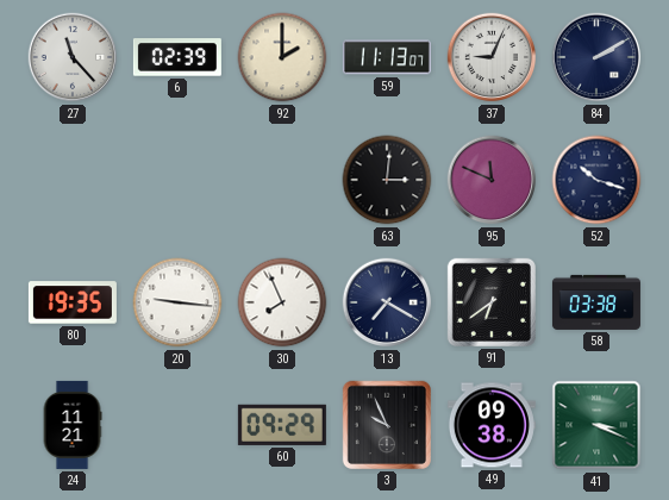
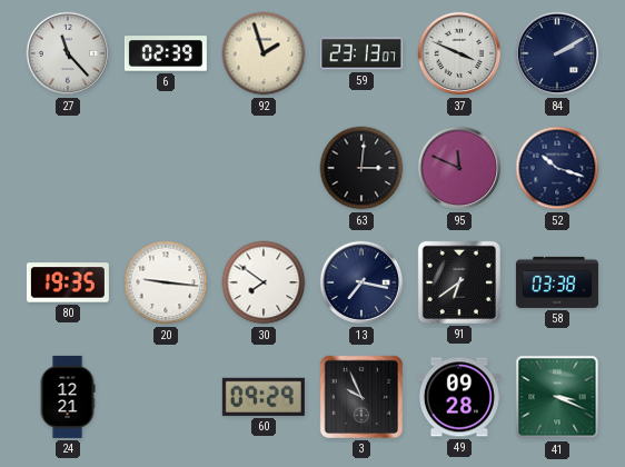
92: 2:00 -> 1:57
59: 11:13 -> 23:13
37: 9:04 -> 3:49
30: 7:56 -> 7:51
13: 7:20 -> 7:17
24: 11:21 -> 12:21
49: 09:38 -> 09:28
